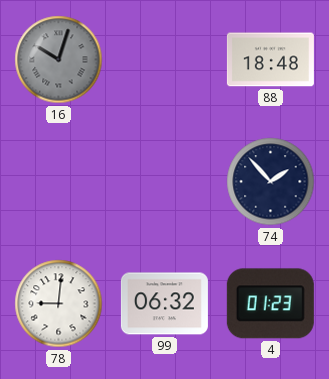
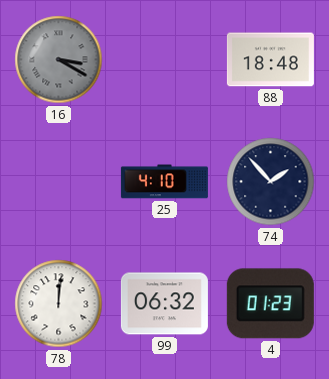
16: 10:03 -> 3:20
25: none -> 4:10
78: 9:01 -> 12:01
